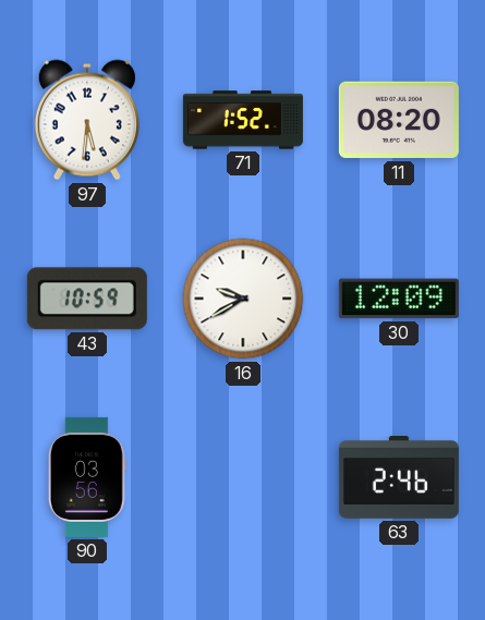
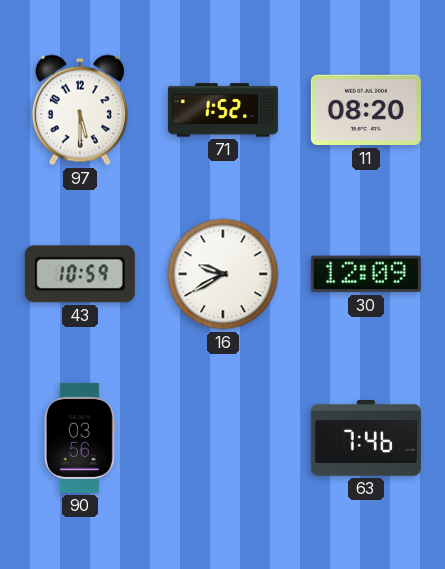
97: 5:31 -> 5:30
63: 2:46 -> 7:46
